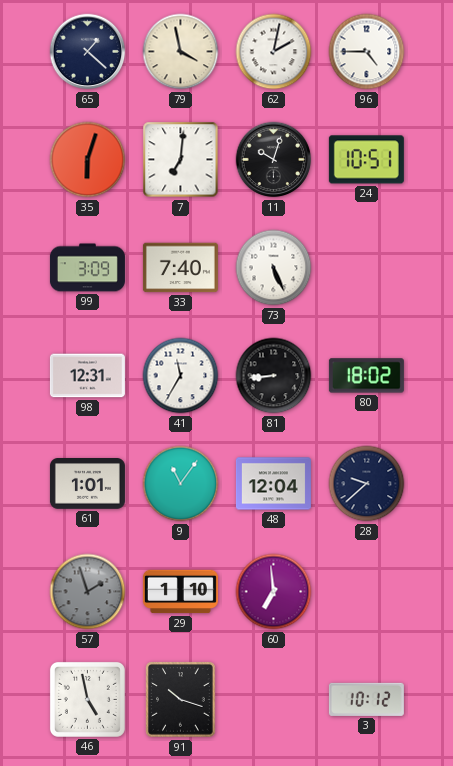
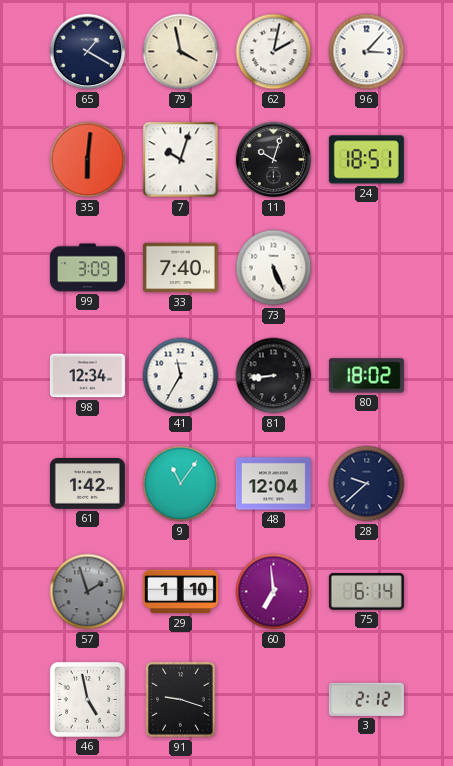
65: 1:22 -> 1:20
96: 4:45 -> 3:07
35: 6:03 -> 6:01
7: 7:01 -> 10:03
24: 10:51 -> 18:51
98: 12:31 -> 12:34
61: 1:01 -> 1:42
75: none -> 6:14
91: 10:18 -> 9:18
3: 10:12 -> 2:12
